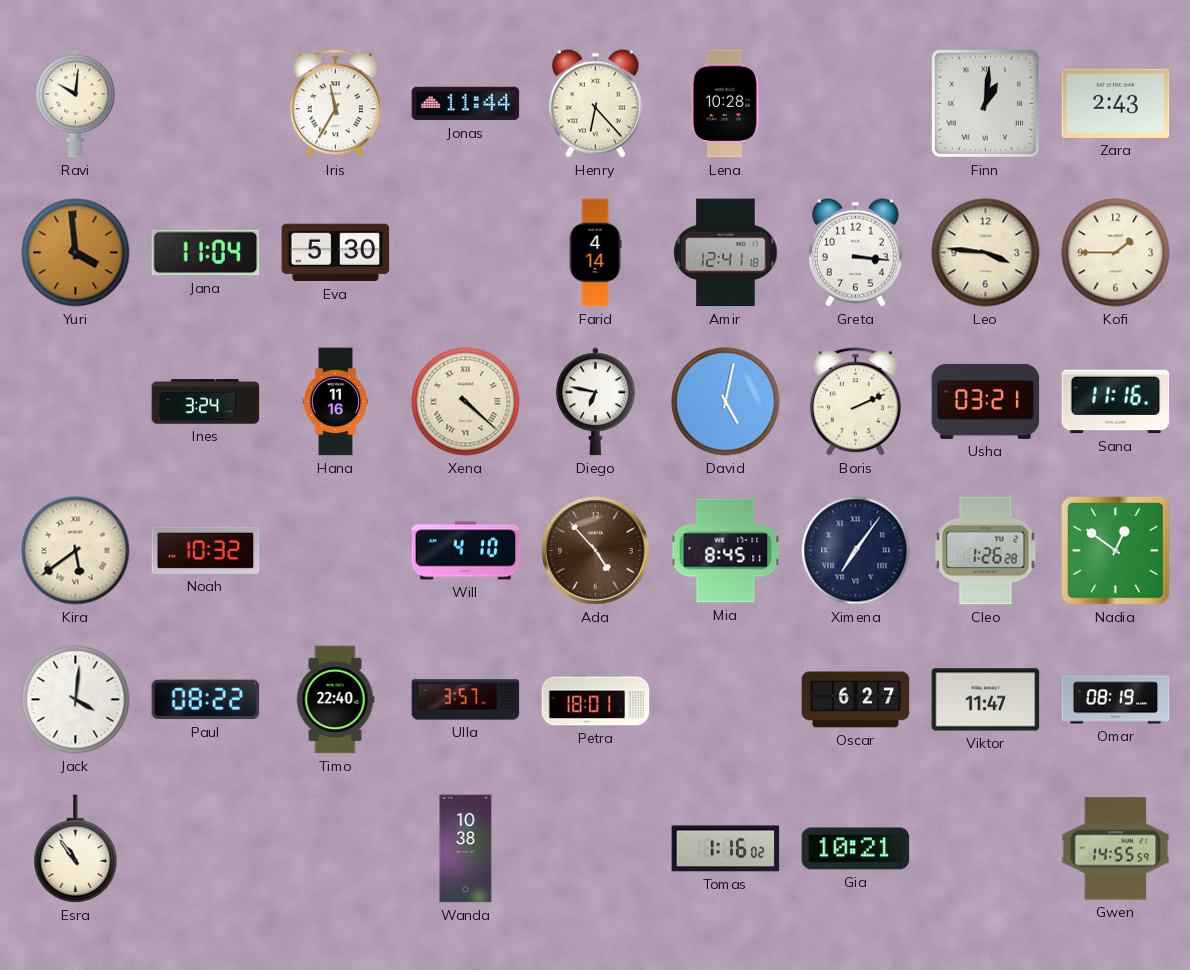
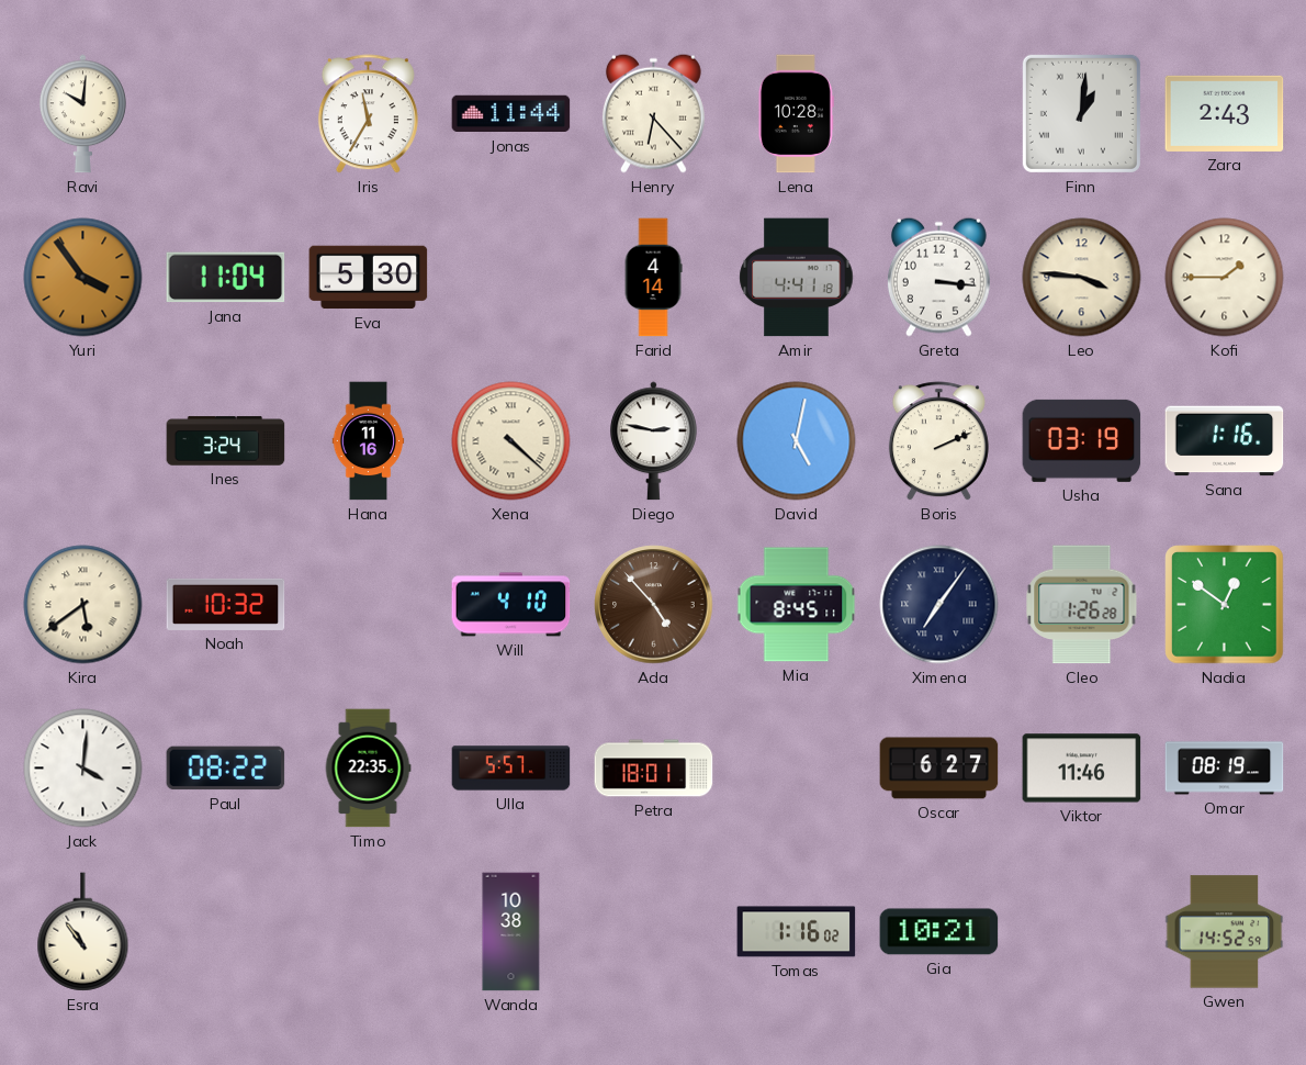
Yuri: 3:59 -> 3:54
Amir: 12:41 -> 4:41
Diego: 6:47 -> 2:47
Usha: 03:21 -> 03:19
Sana: 11:16 -> 1:16
Timo: 22:40 -> 22:35
Ulla: 3:57 -> 5:57
Viktor: 11:47 -> 11:46
Gwen: 14:55 -> 14:52
